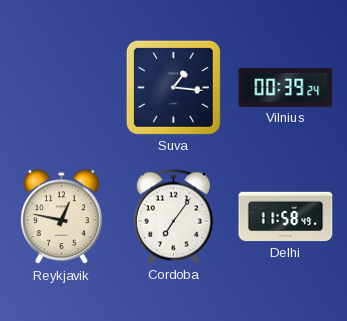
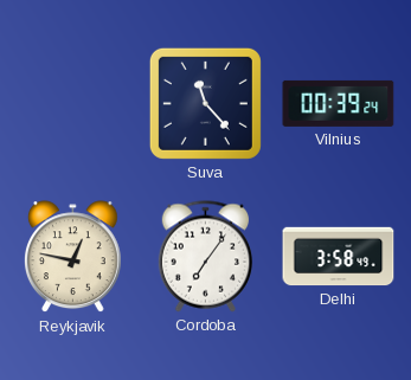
Suva: 1:16 -> 11:23
Delhi: 11:58 -> 3:58
